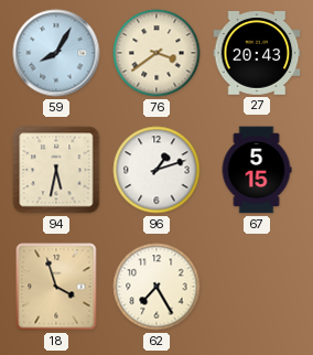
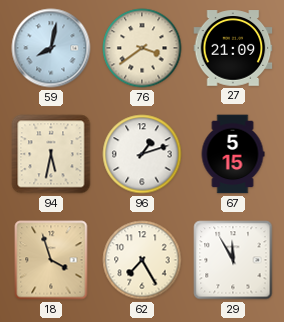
59: 8:05 -> 8:02
27: 20:43 -> 21:09
29: none -> 11:55
